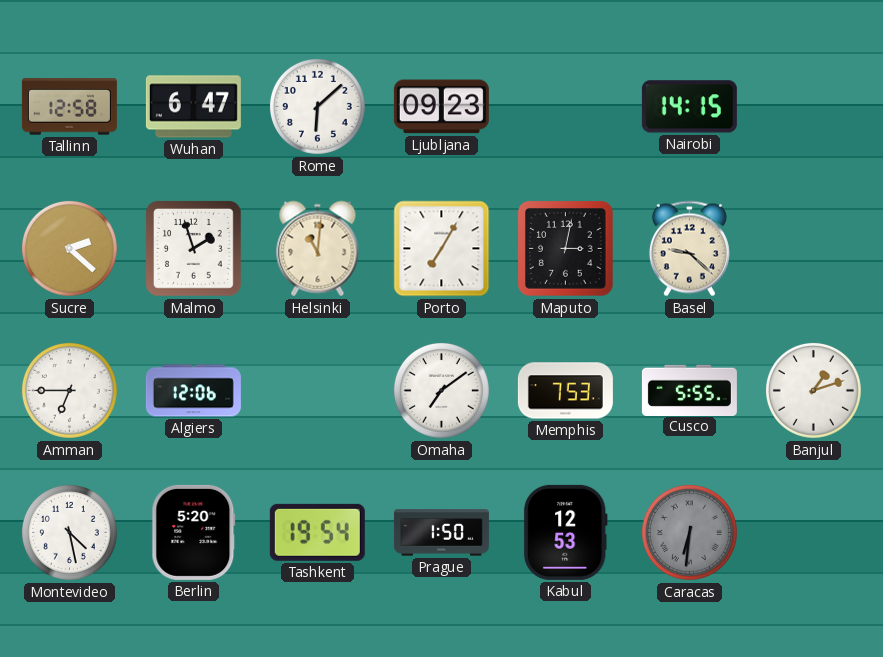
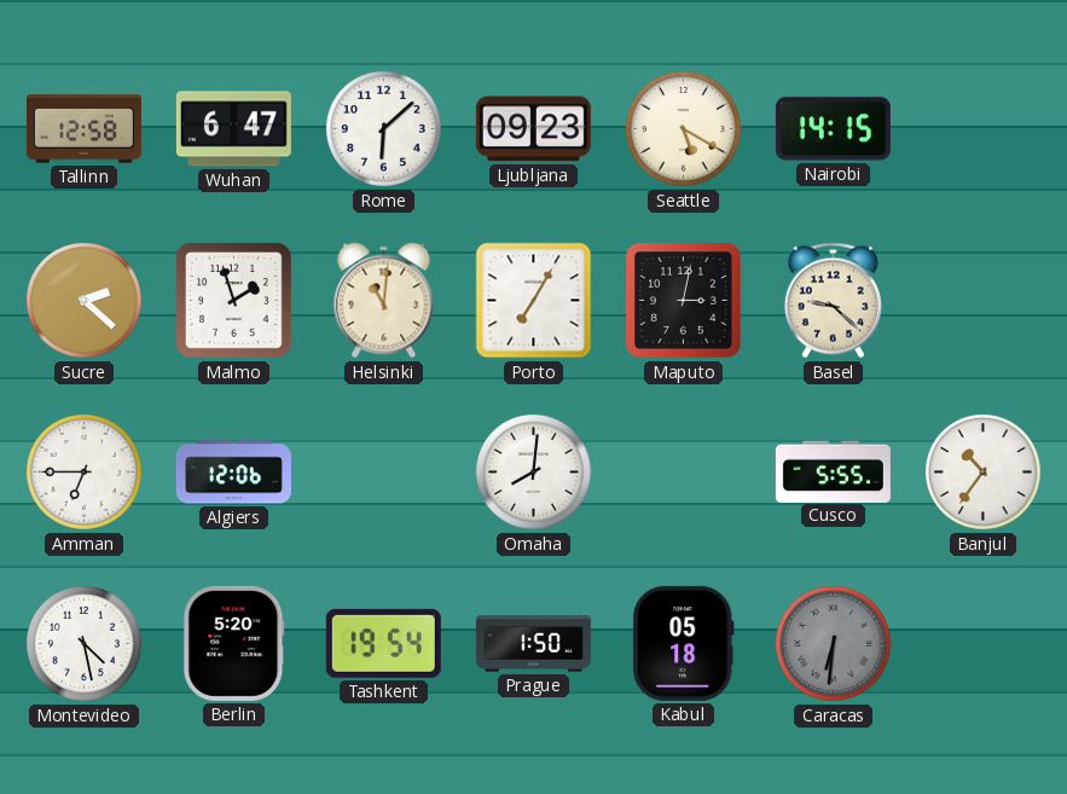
Seattle: none -> 5:20
Omaha: 7:09 -> 8:01
Memphis: 7:53 -> none
Banjul: 1:12 -> 10:36
Kabul: 12:53 -> 05:18
